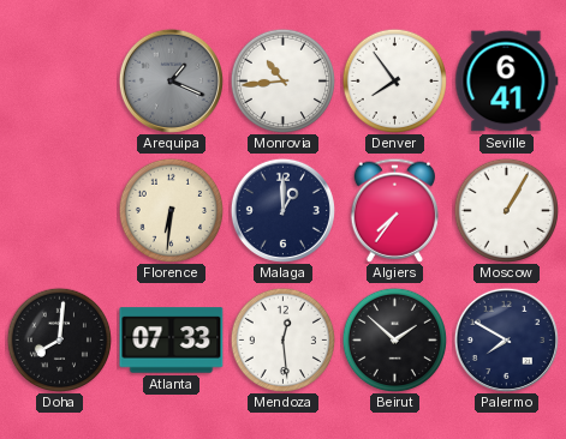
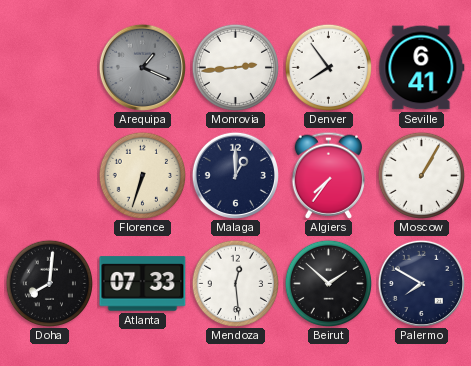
Monrovia: 10:44 -> 2:44
Florence: 6:31 -> 6:33
